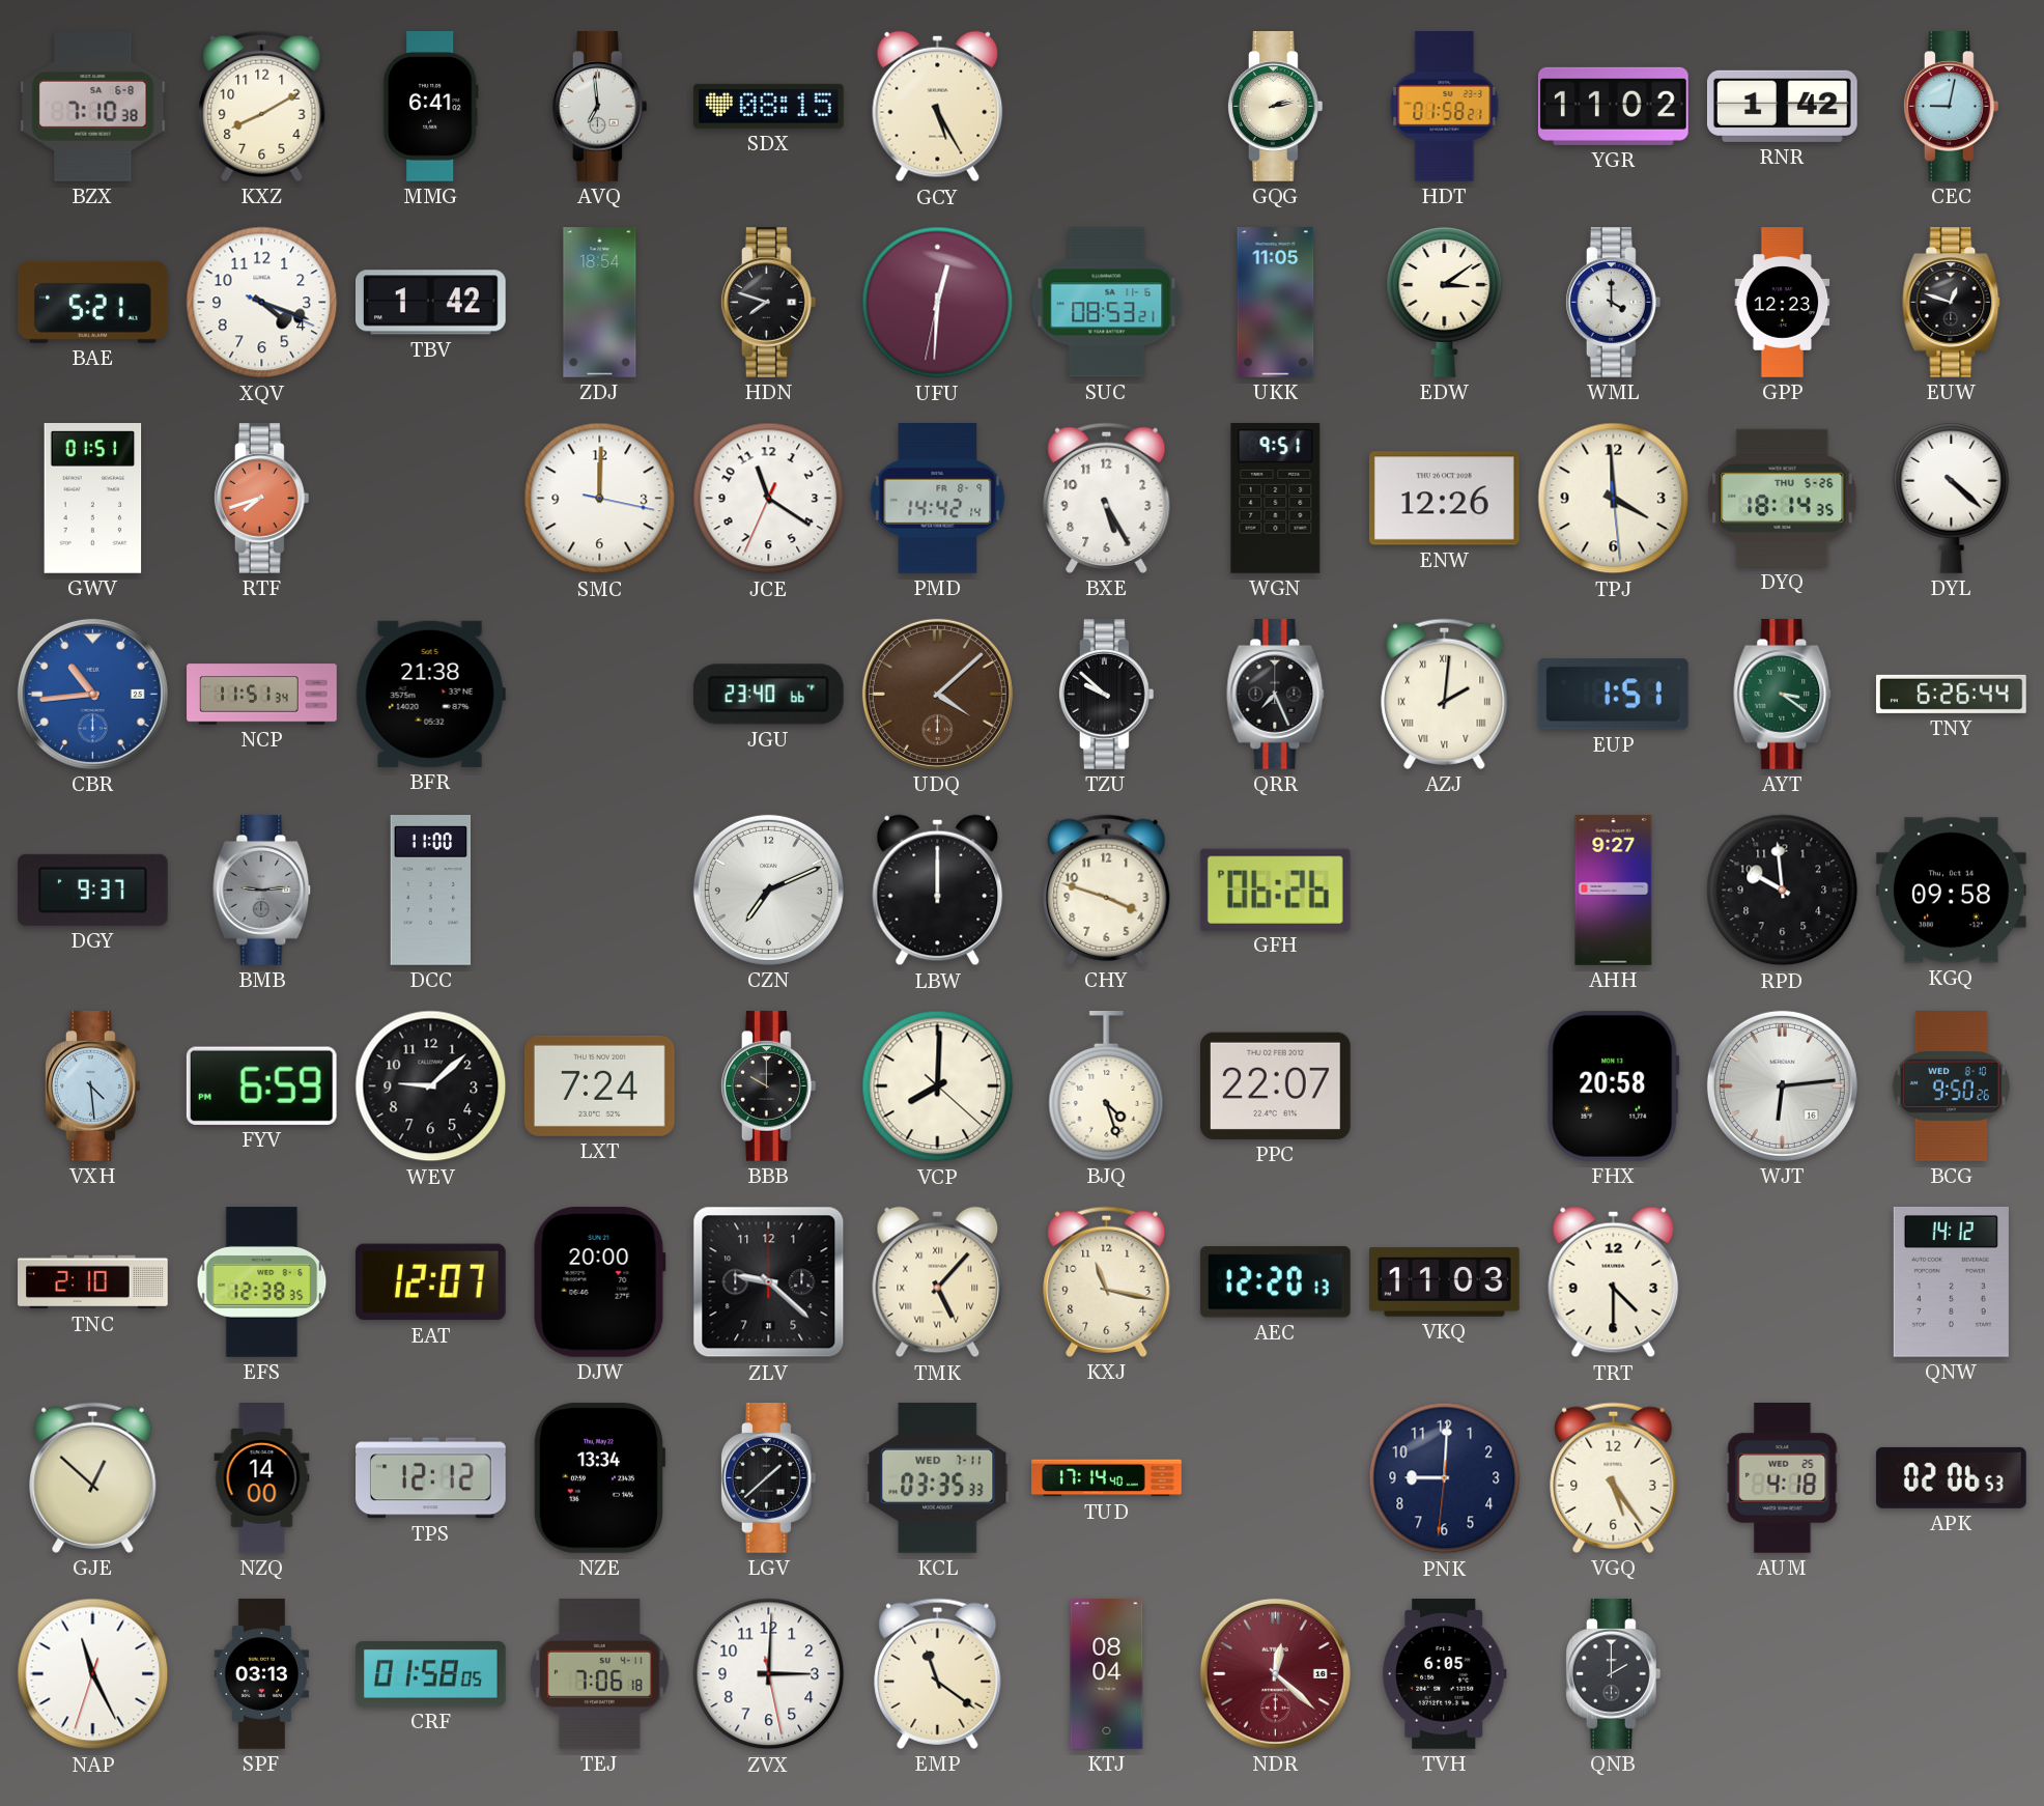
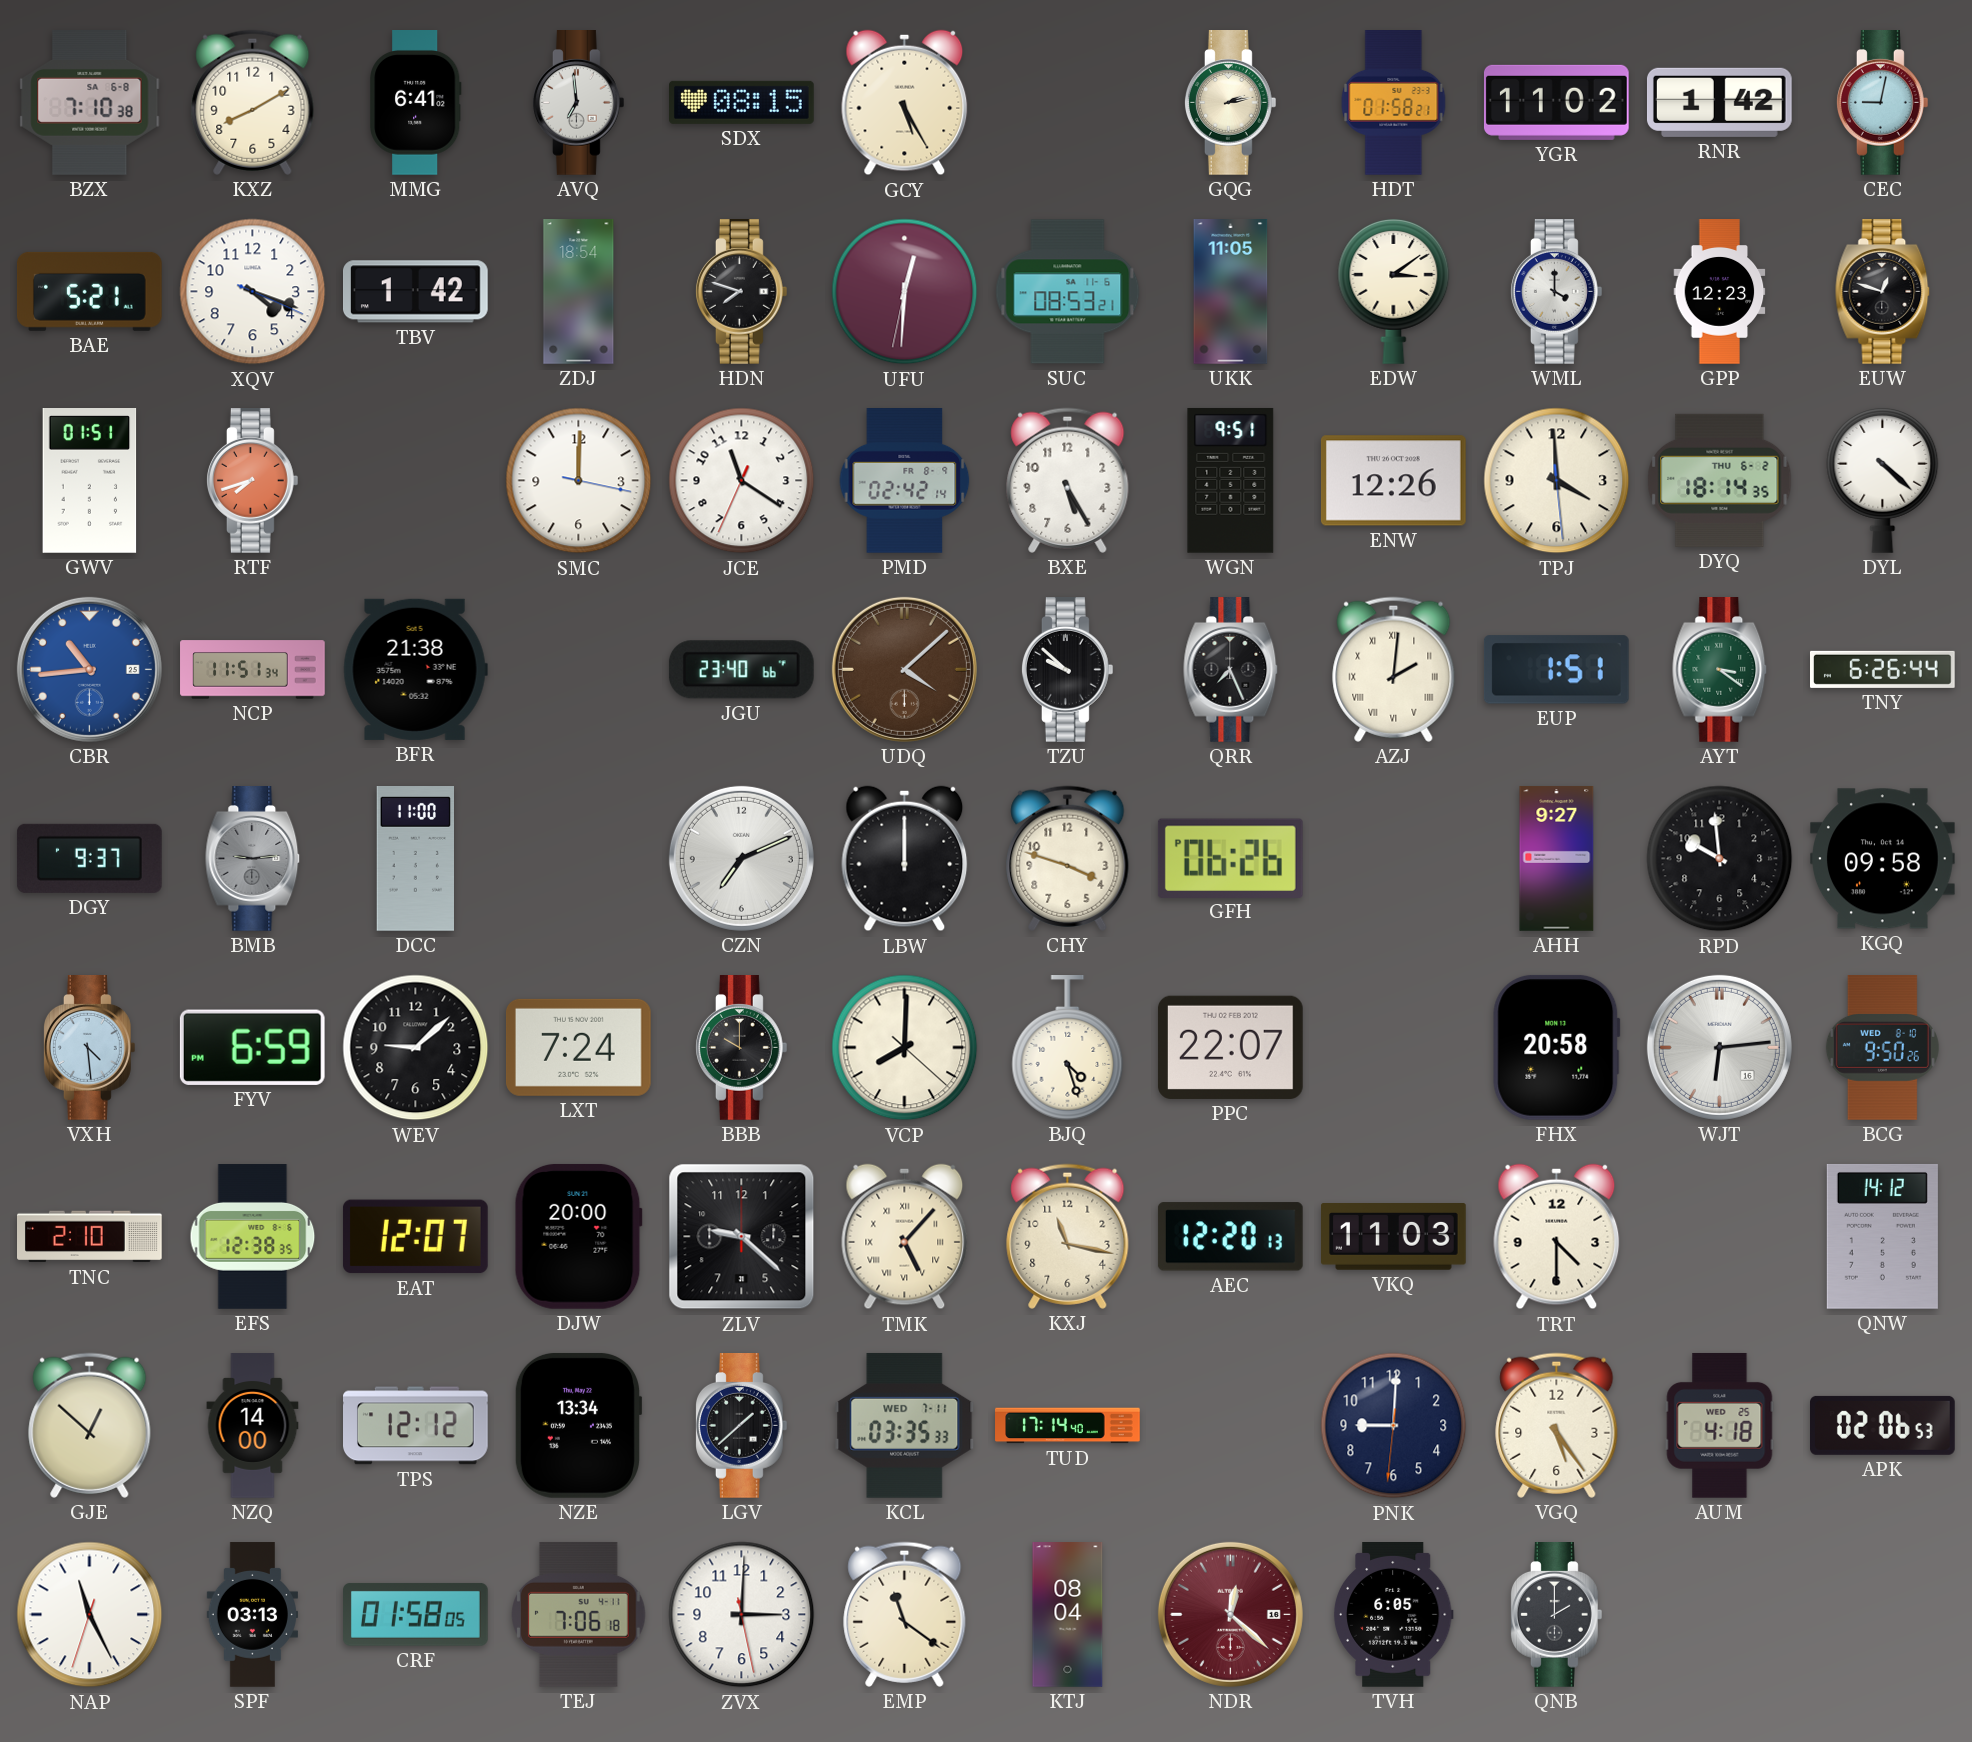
PMD: 14:42 -> 02:42
DYQ date: THU 5-26 -> THU 6-2
